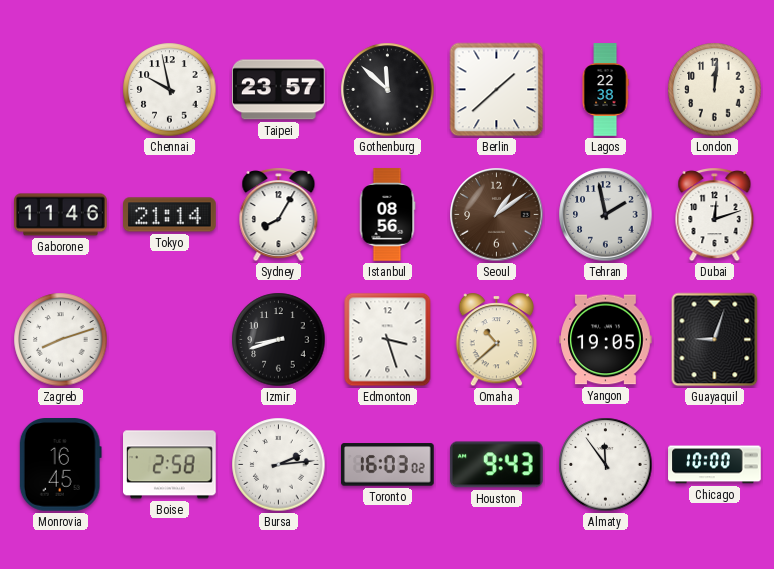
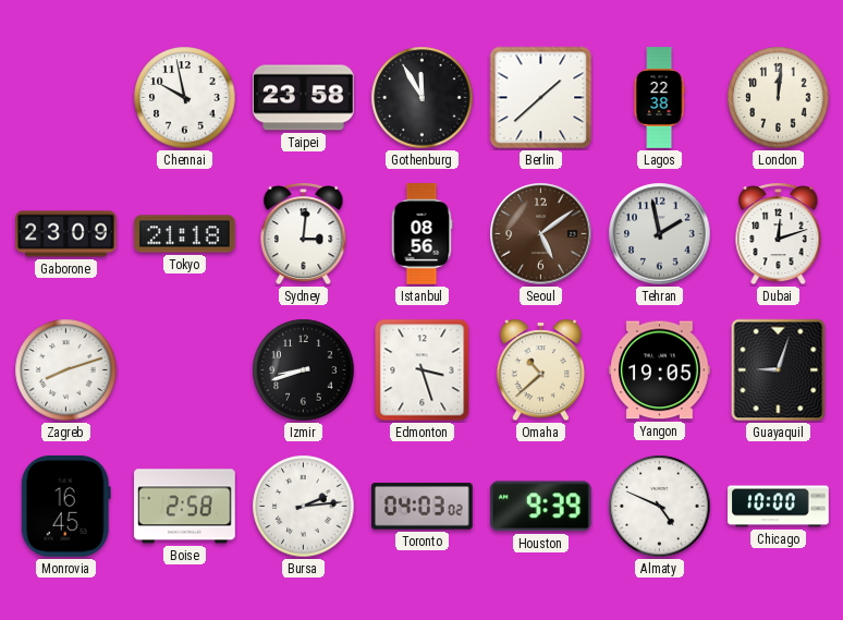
Taipei: 23:57 -> 23:58
Gothenburg: 11:52 -> 11:55
Gaborone: 11:46 -> 23:09
Tokyo: 21:14 -> 21:18
Sydney: 8:05 -> 3:01
Seoul: 1:09 -> 5:09
Toronto: 16:03 -> 04:03
Houston: 9:43 -> 9:39
Almaty: 11:54 -> 4:49
